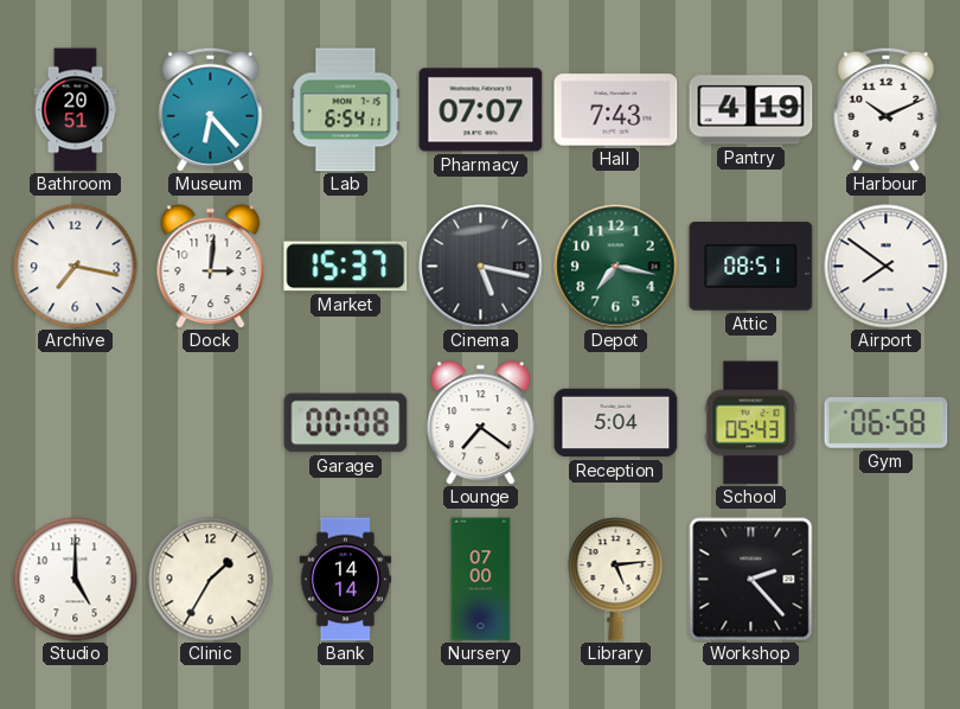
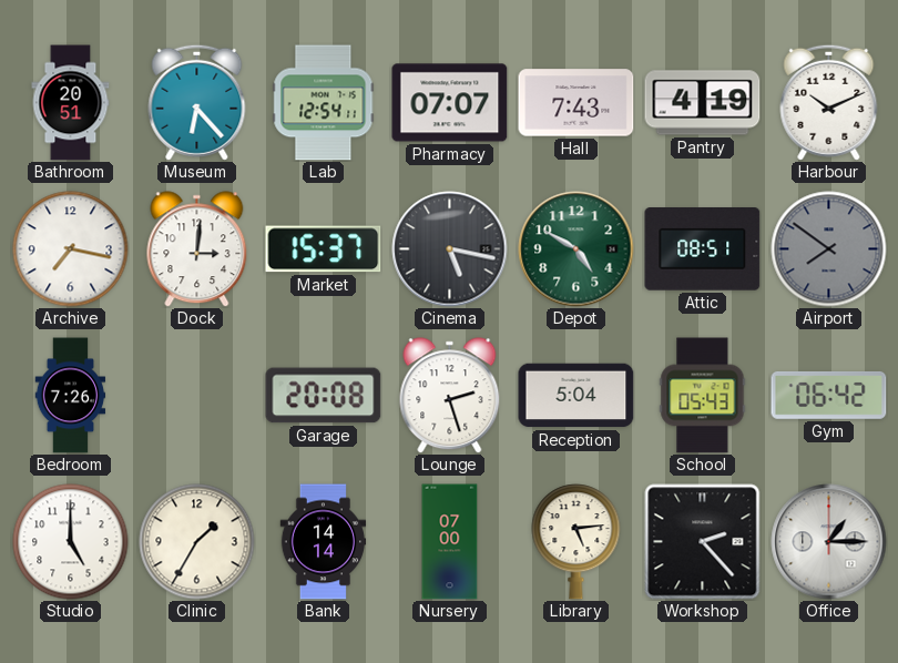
Lab: 6:54 -> 12:54
Depot: 7:17 -> 4:50
Airport dial: white -> grey
Bedroom: none -> 7:26
Garage: 00:08 -> 20:08
Lounge: 7:21 -> 2:27
Gym: 06:58 -> 06:42
Office: none -> 1:15
